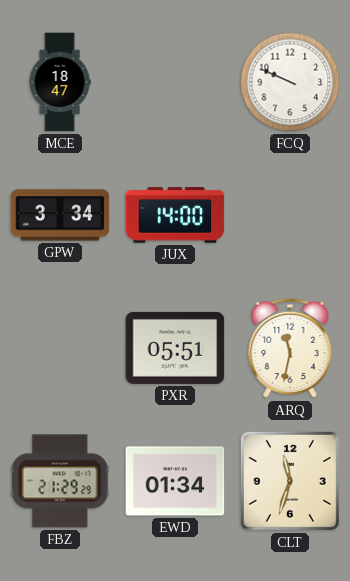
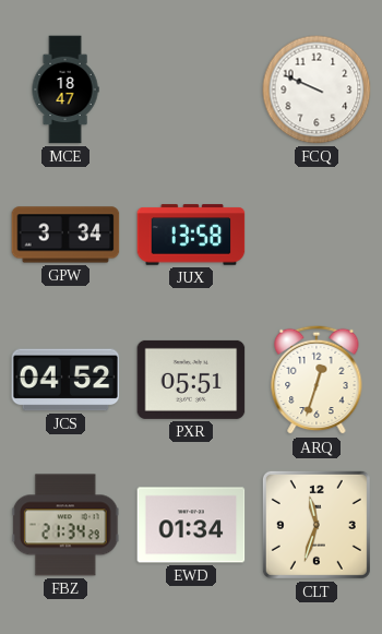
JUX: 14:00 -> 13:58
JCS: none -> 04:52
ARQ: 11:32 -> 12:33
FBZ: 21:29 -> 21:34
